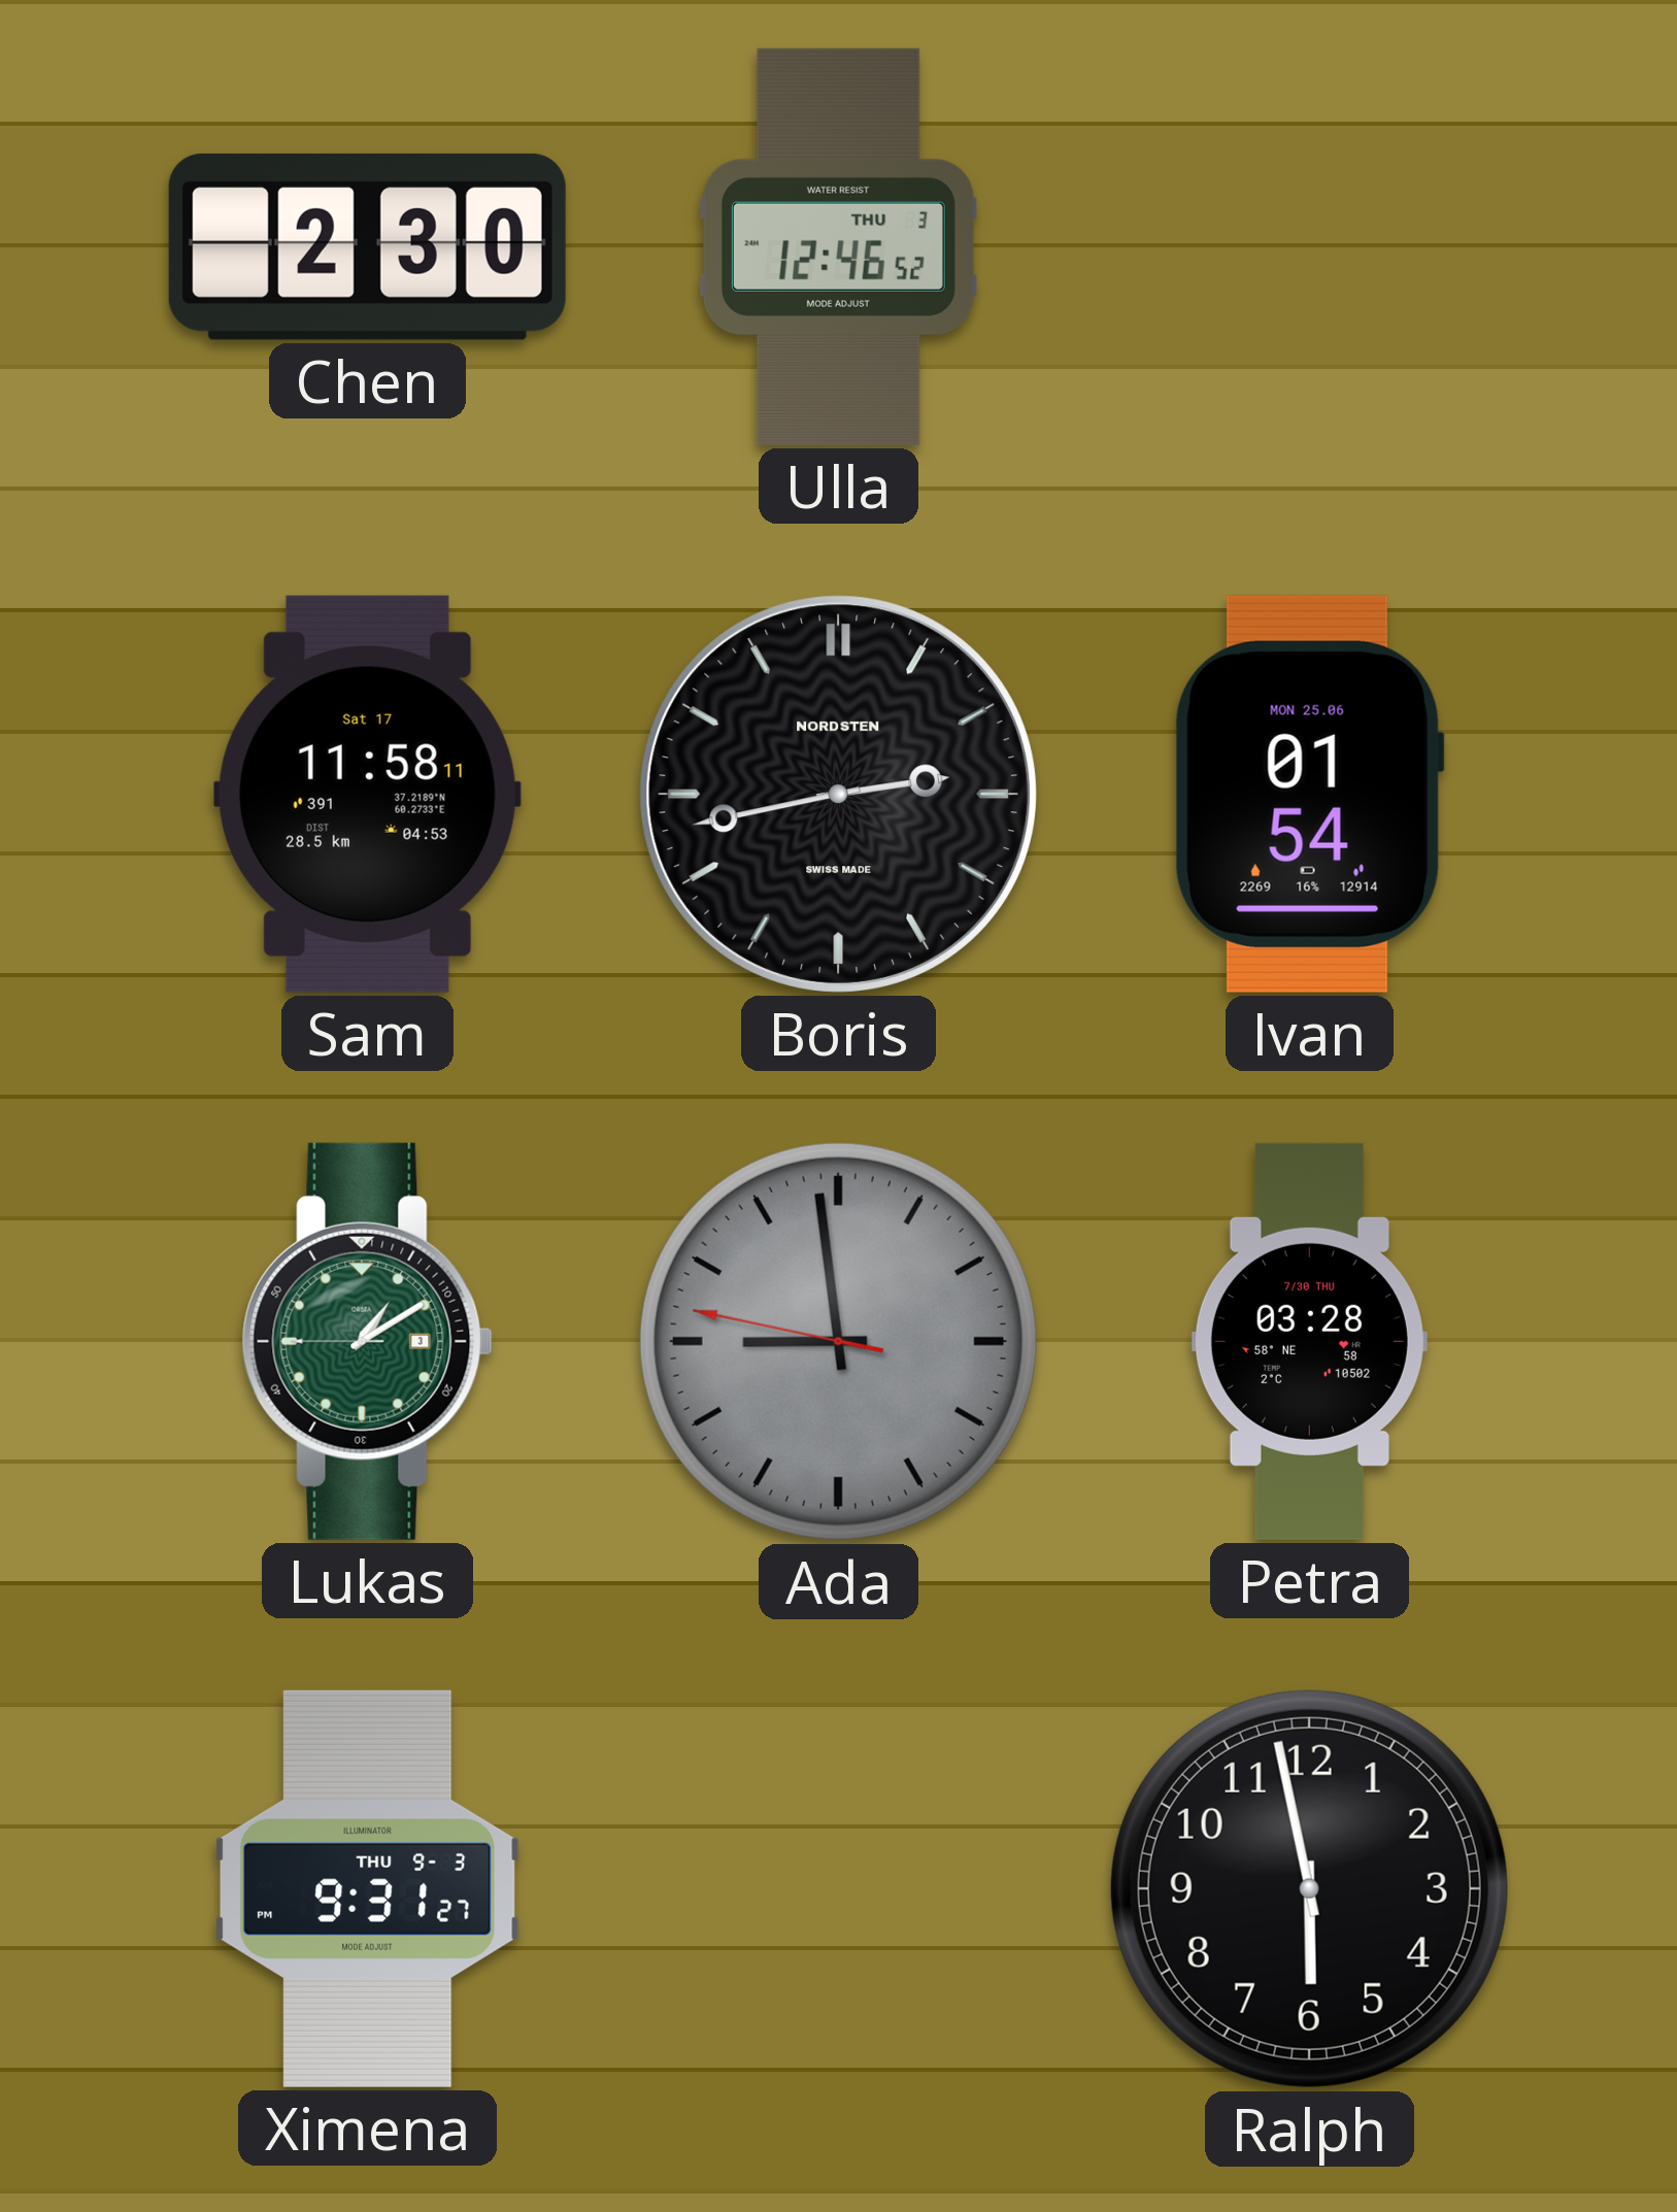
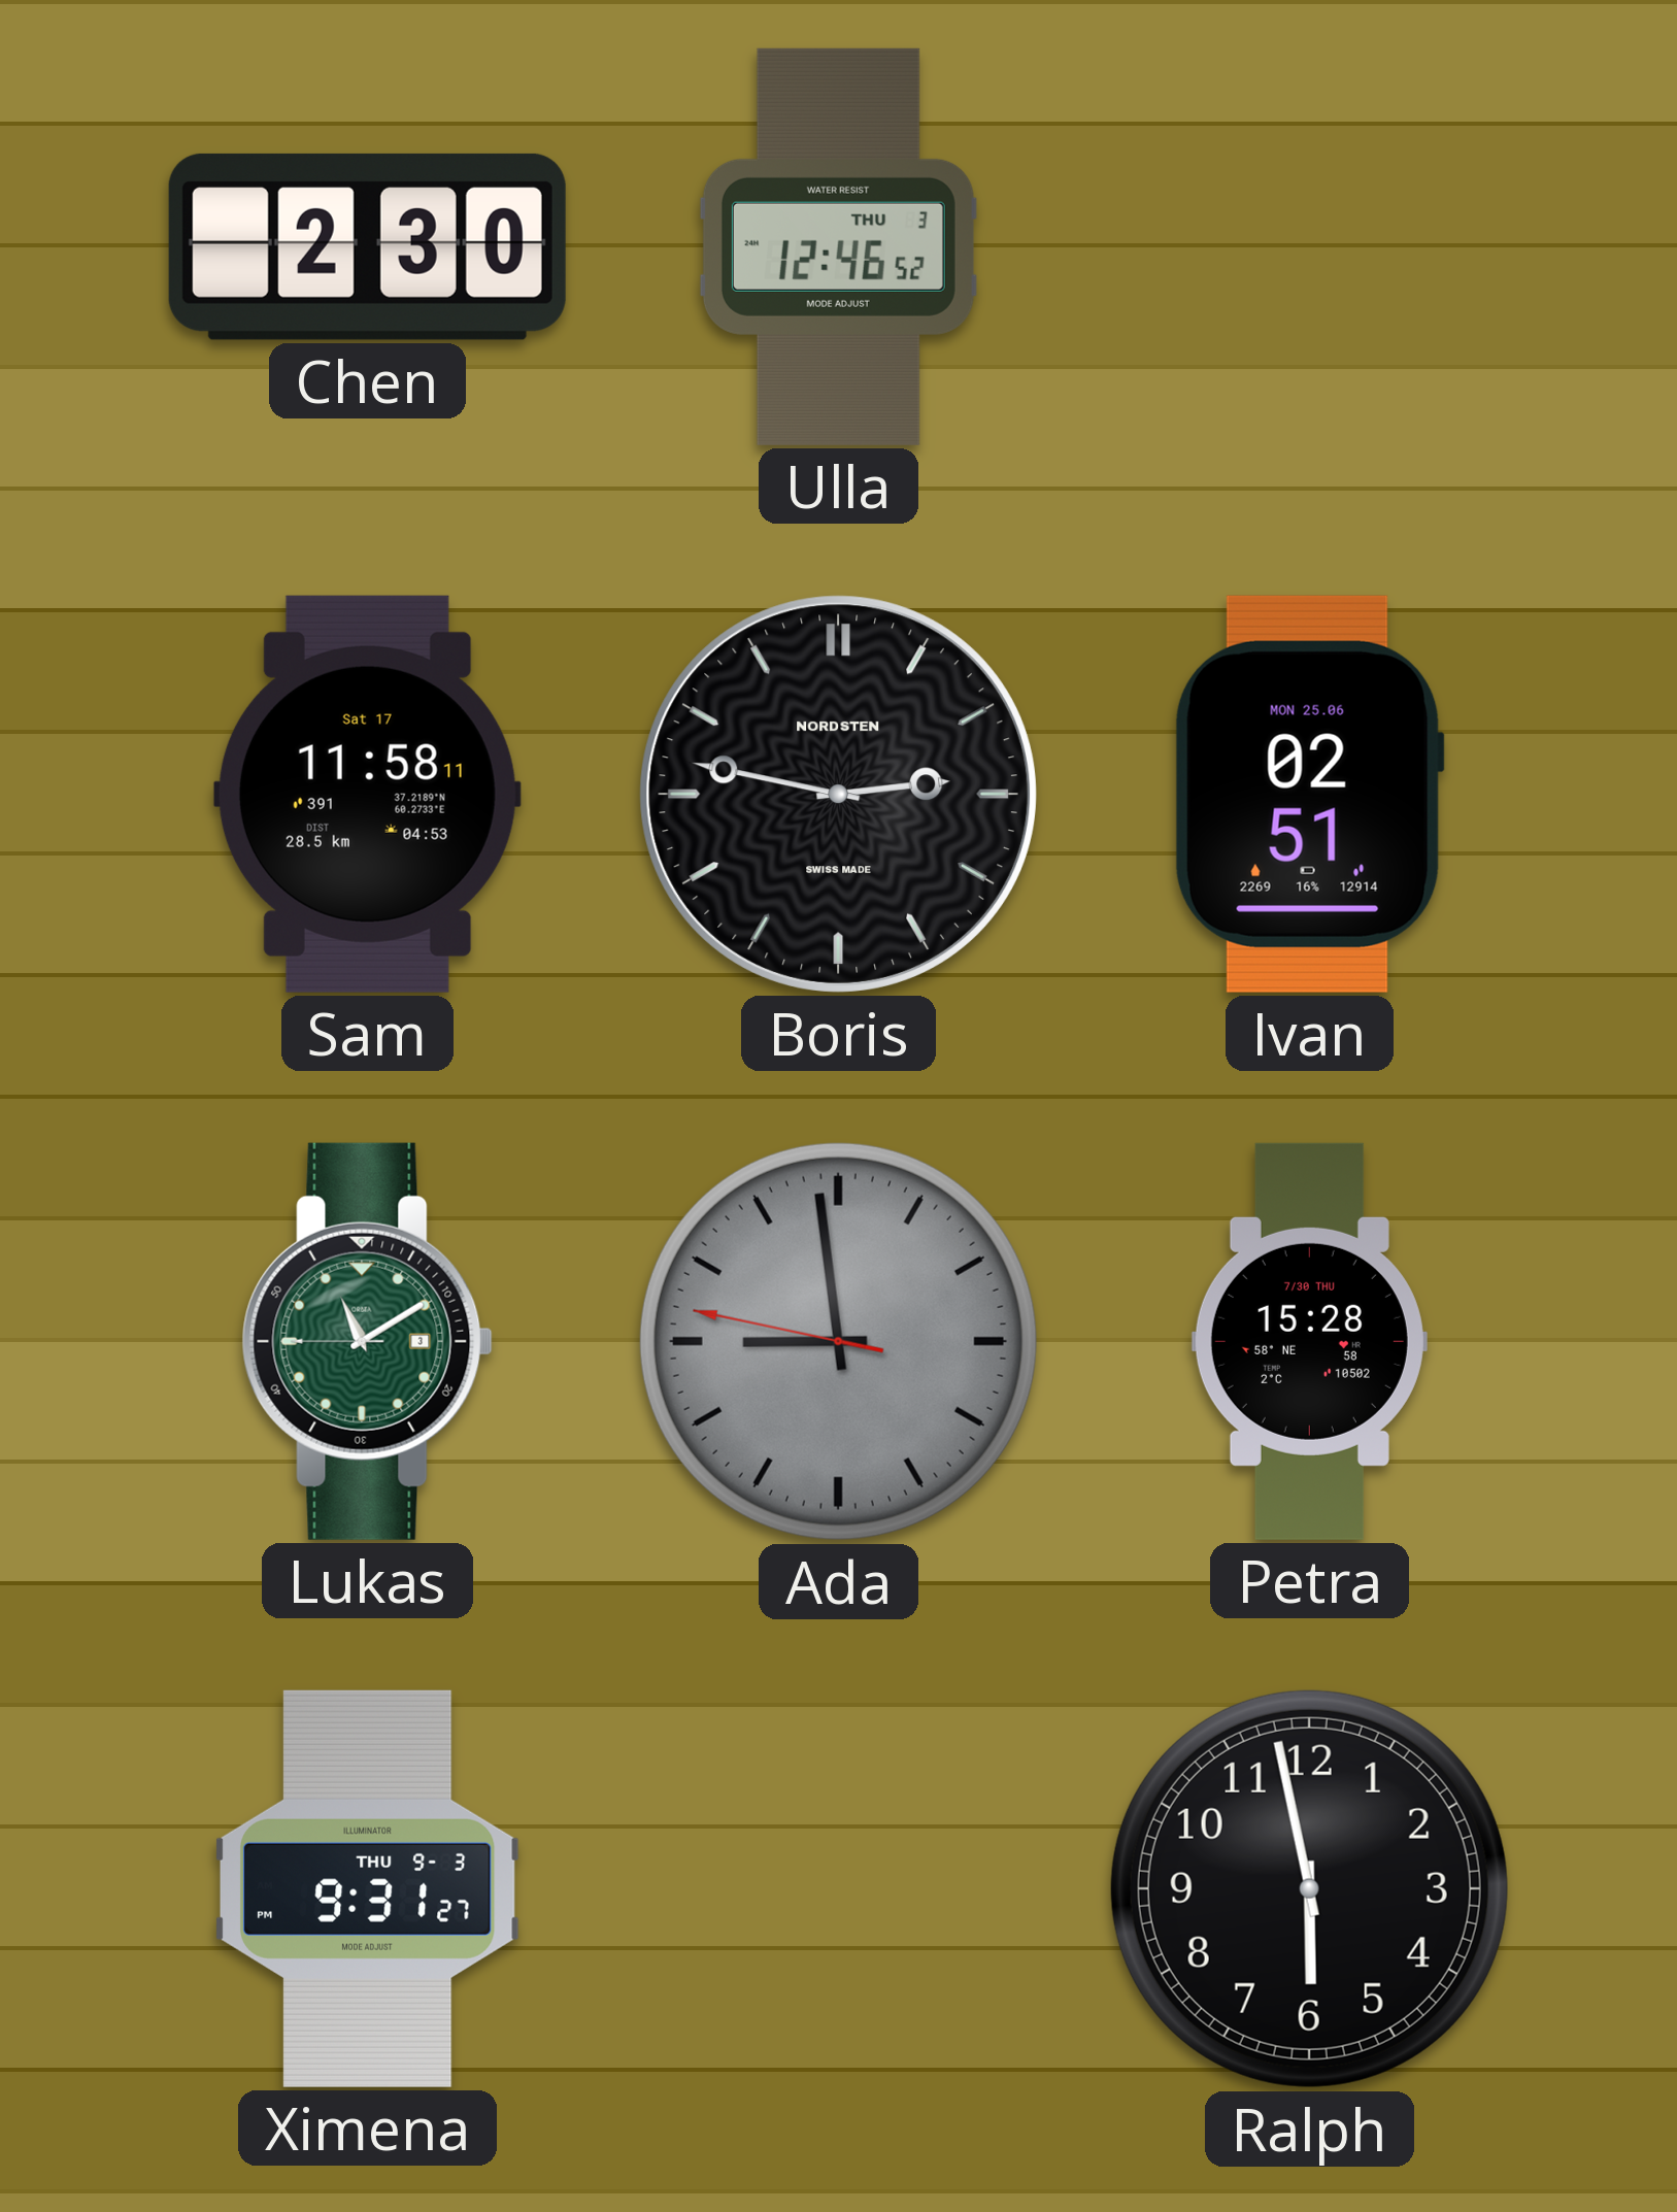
Boris: 2:43 -> 2:47
Ivan: 01:54 -> 02:51
Lukas: 1:09 -> 11:09
Petra: 03:28 -> 15:28
